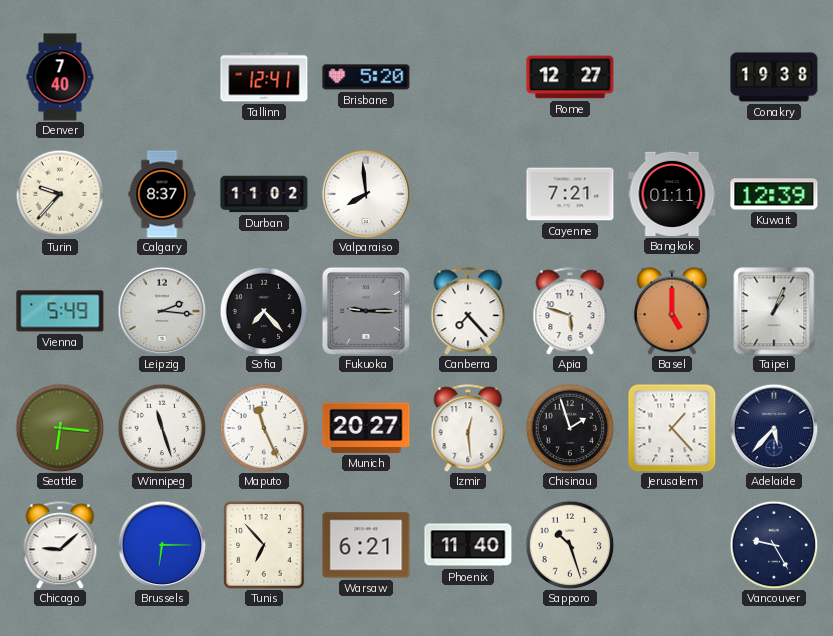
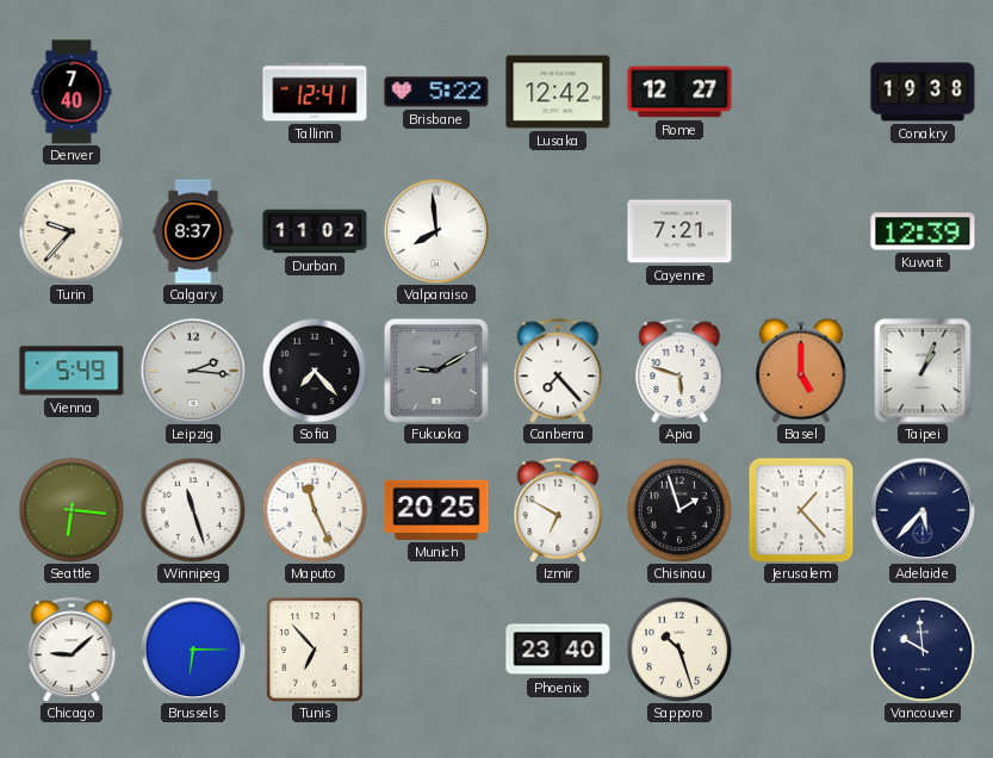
Brisbane: 5:20 -> 5:22
Lusaka: none -> 12:42
Bangkok: 01:11 -> none
Fukuoka: 9:15 -> 9:10
Munich: 20:27 -> 20:25
Izmir: 12:29 -> 6:50
Warsaw: 6:21 -> none
Phoenix: 11:40 -> 23:40
Vancouver: 9:25 -> 9:59
